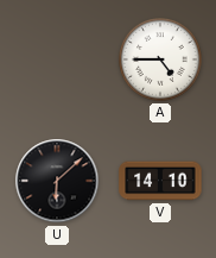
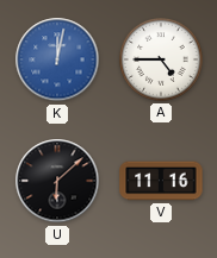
K: none -> 12:02
V: 14:10 -> 11:16
